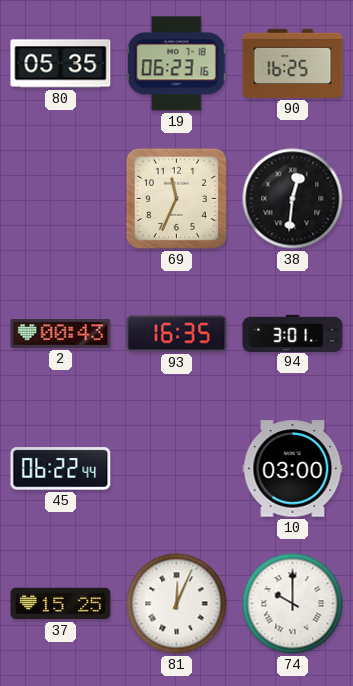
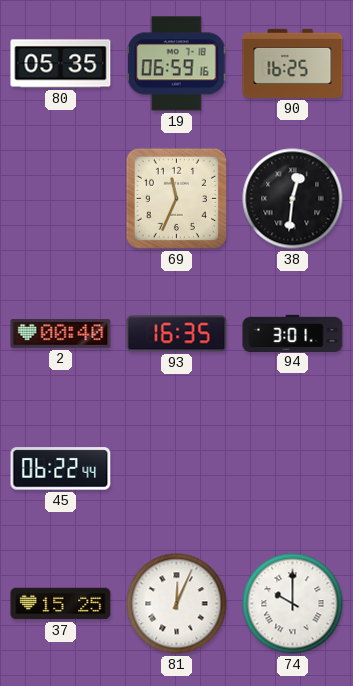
19: 06:23 -> 06:59
2: 00:43 -> 00:40
10: 03:00 -> none
